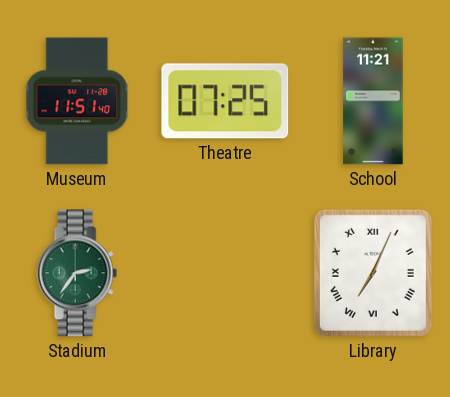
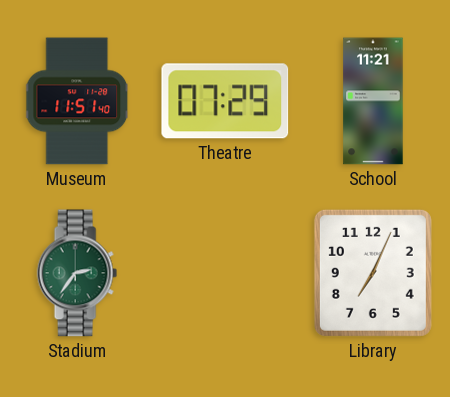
Theatre: 07:25 -> 07:29
Library numerals: Roman -> Arabic
